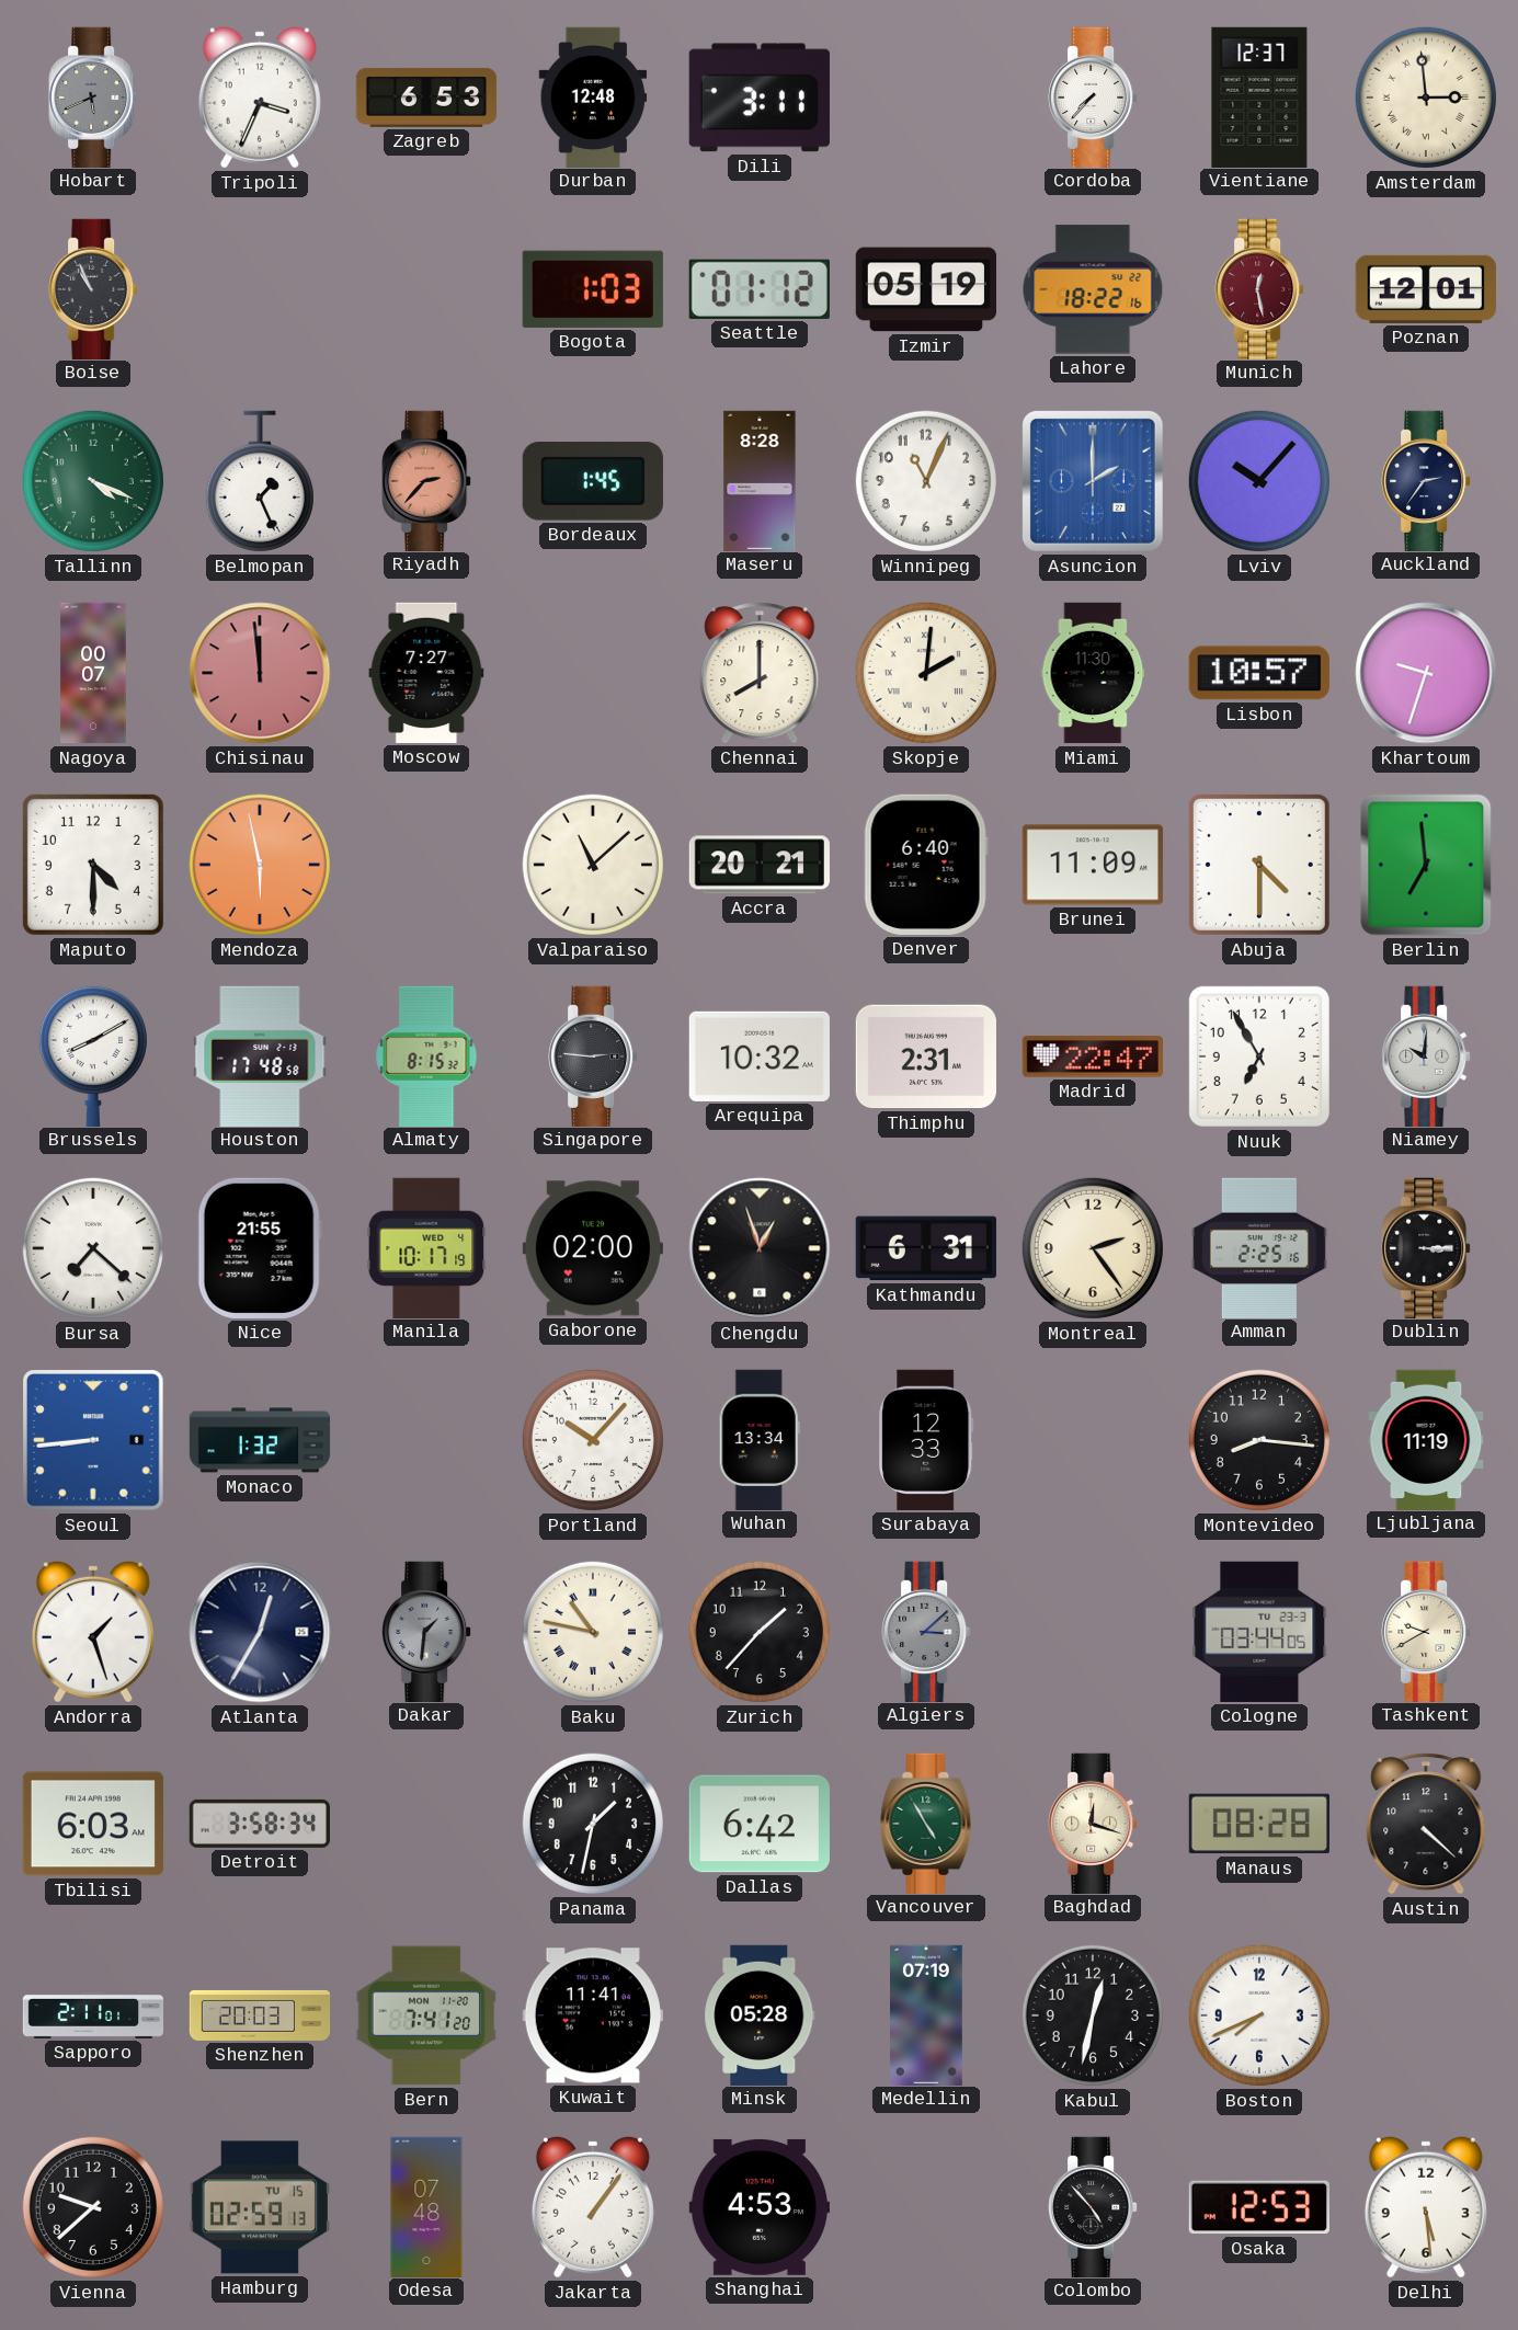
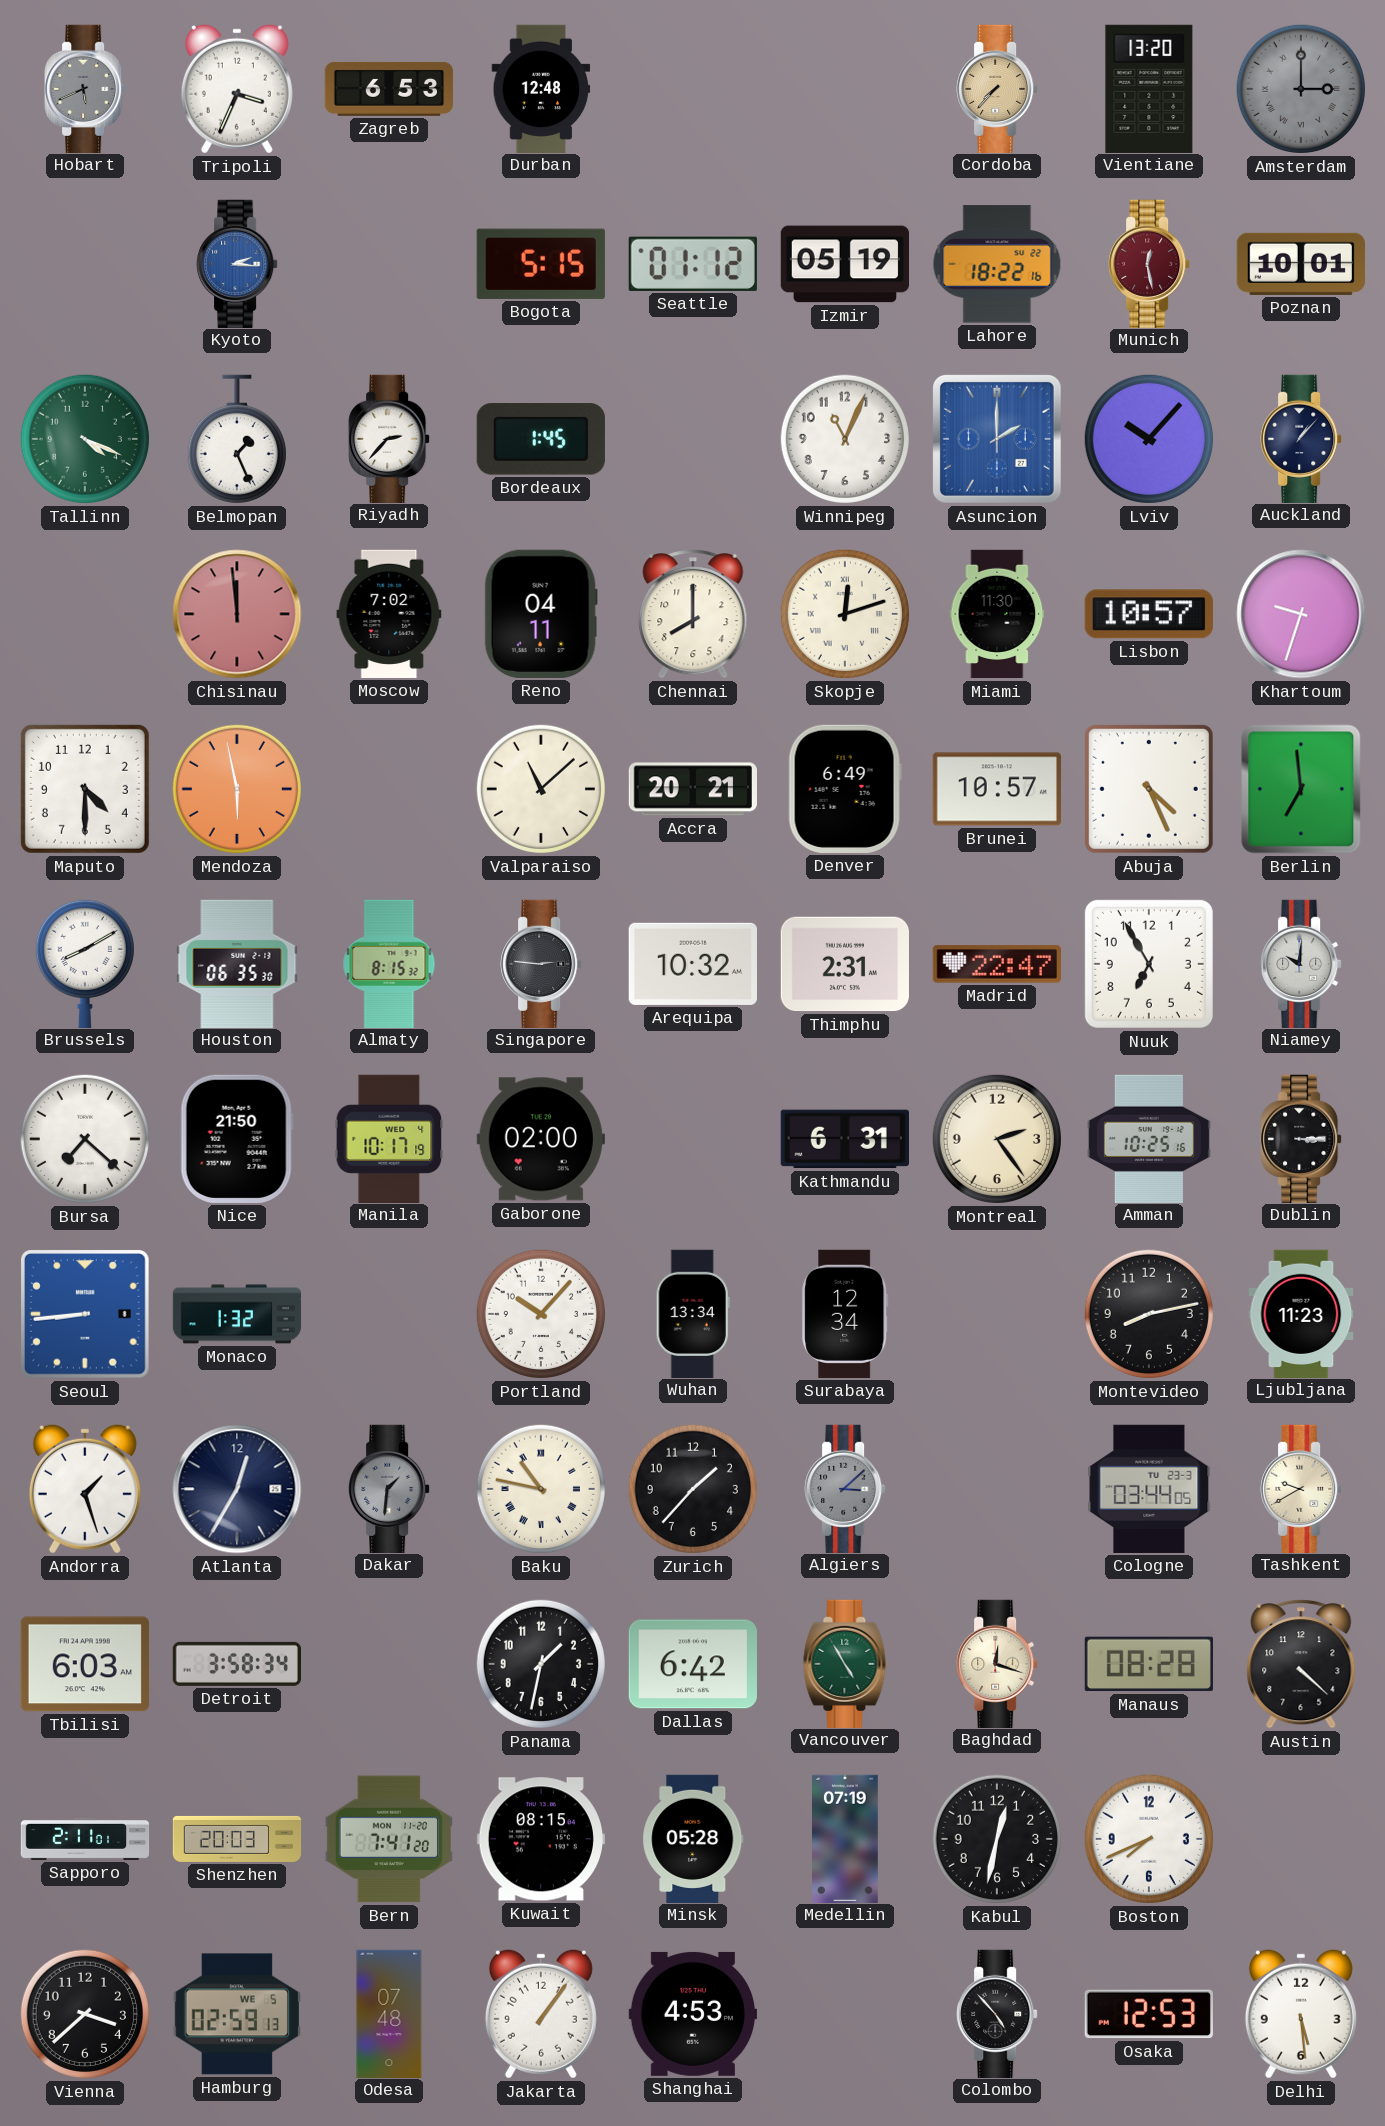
Dili: 3:11 -> none
Cordoba dial: white -> champagne
Vientiane: 12:37 -> 13:20
Amsterdam: 2:59 -> 3:00
Amsterdam dial: cream -> grey
Boise: 10:56 -> none
Kyoto: none -> 2:16
Bogota: 1:03 -> 5:15
Poznan: 12:01 -> 10:01
Riyadh dial: salmon -> white
Maseru: 8:28 -> none
Auckland: 2:36 -> 1:07
Nagoya: 00:07 -> none
Moscow: 7:27 -> 7:02
Reno: none -> 04:11
Skopje: 2:01 -> 12:12
Denver: 6:40 -> 6:49
Brunei: 11:09 -> 10:57
Abuja: 4:30 -> 4:26
Houston: 17:48 -> 06:35
Nice: 21:55 -> 21:50
Chengdu: 12:57 -> none
Amman: 2:25 -> 10:25
Surabaya: 12:33 -> 12:34
Montevideo: 8:16 -> 8:13
Ljubljana: 11:19 -> 11:23
Kuwait: 11:41 -> 08:15
Vienna: 9:38 -> 3:38
Hamburg date: TU 15 -> WE 5
